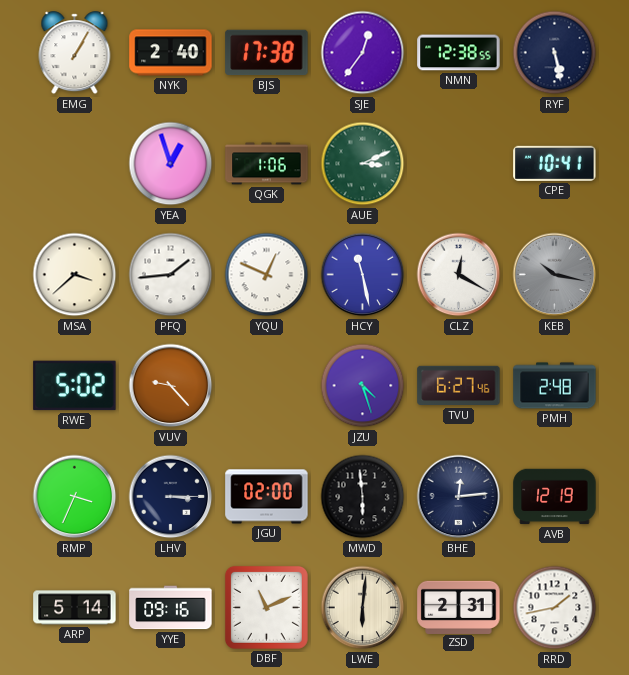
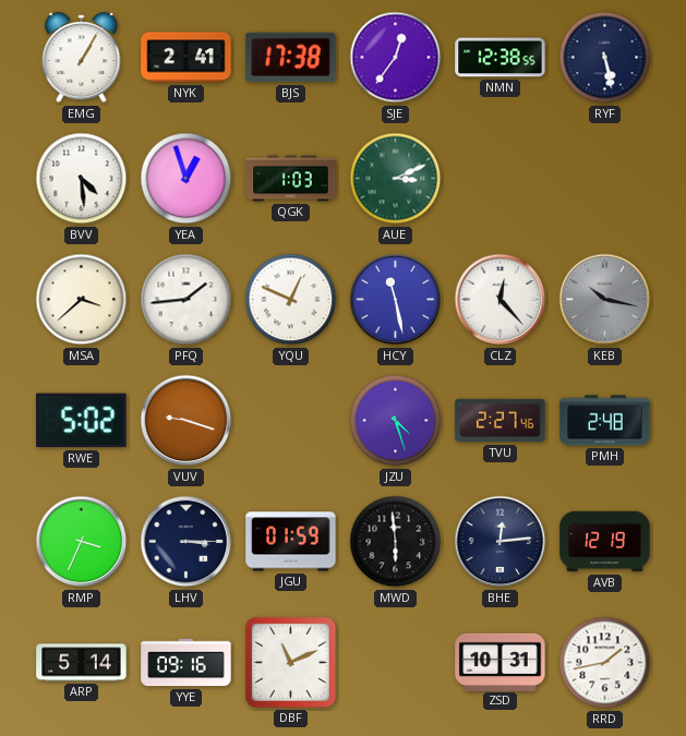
NYK: 2:40 -> 2:41
BVV: none -> 4:29
QGK: 1:06 -> 1:03
CPE: 10:41 -> none
CLZ: 12:20 -> 12:23
VUV: 9:23 -> 9:18
TVU: 6:27 -> 2:27
JGU: 02:00 -> 01:59
LWE: 6:01 -> none
ZSD: 2:31 -> 10:31
